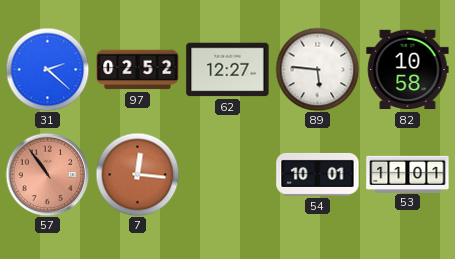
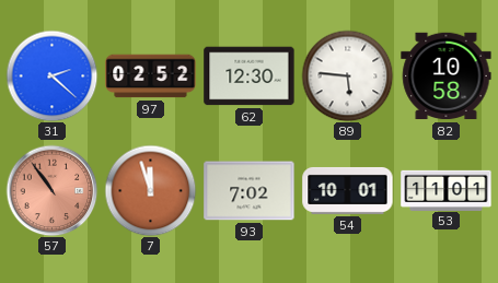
62: 12:27 -> 12:30
7: 12:16 -> 11:57
93: none -> 7:02
